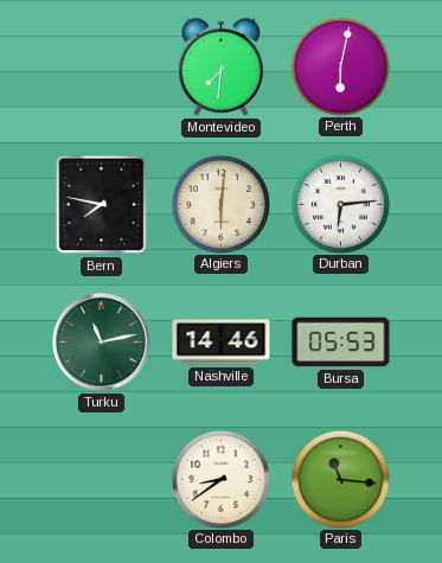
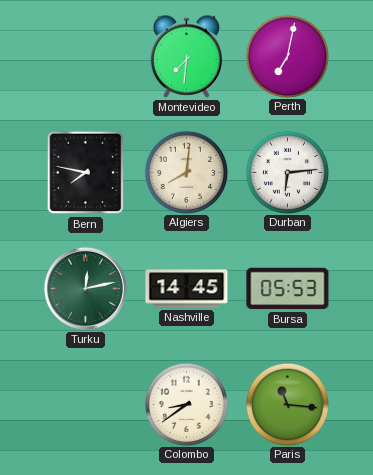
Perth: 6:02 -> 7:02
Algiers: 6:01 -> 8:01
Turku: 11:13 -> 12:13
Nashville: 14:46 -> 14:45
